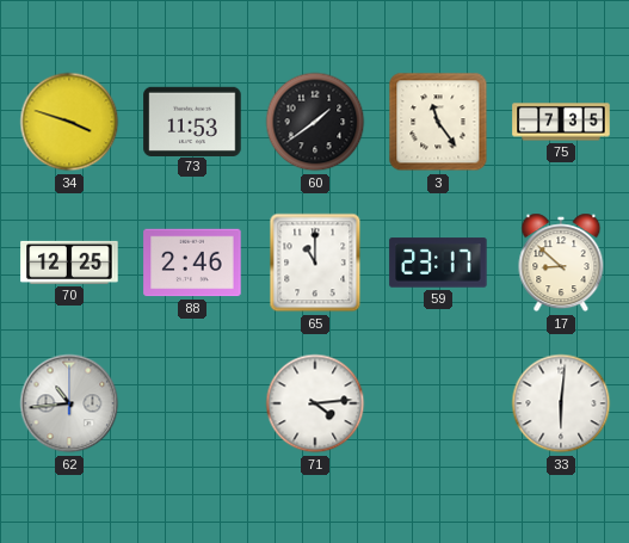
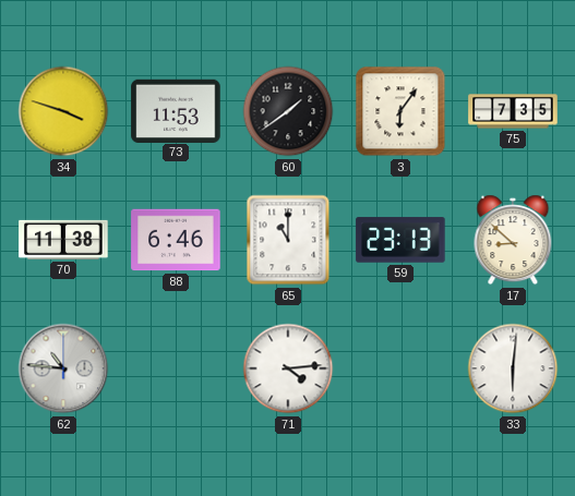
3: 11:24 -> 6:06
70: 12:25 -> 11:38
88: 2:46 -> 6:46
59: 23:17 -> 23:13
62: 10:44 -> 10:46
